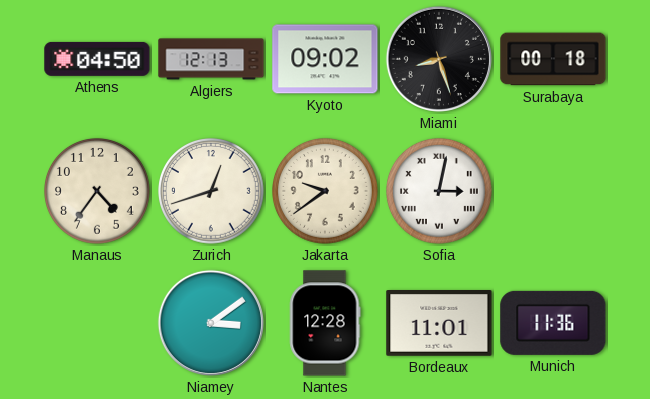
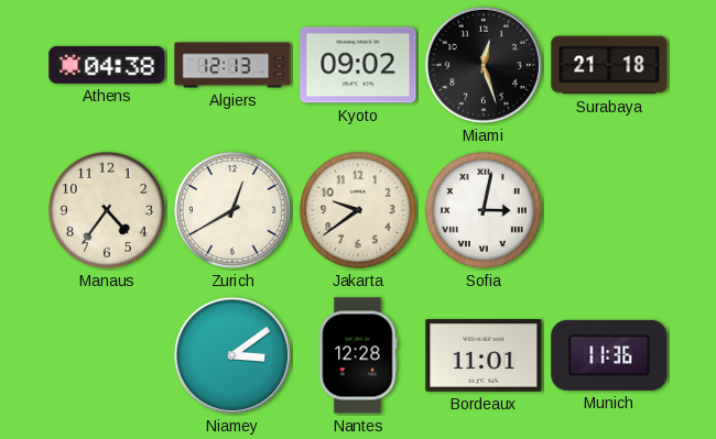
Athens: 04:50 -> 04:38
Miami: 8:27 -> 12:27
Surabaya: 00:18 -> 21:18
Zurich: 12:42 -> 12:40
